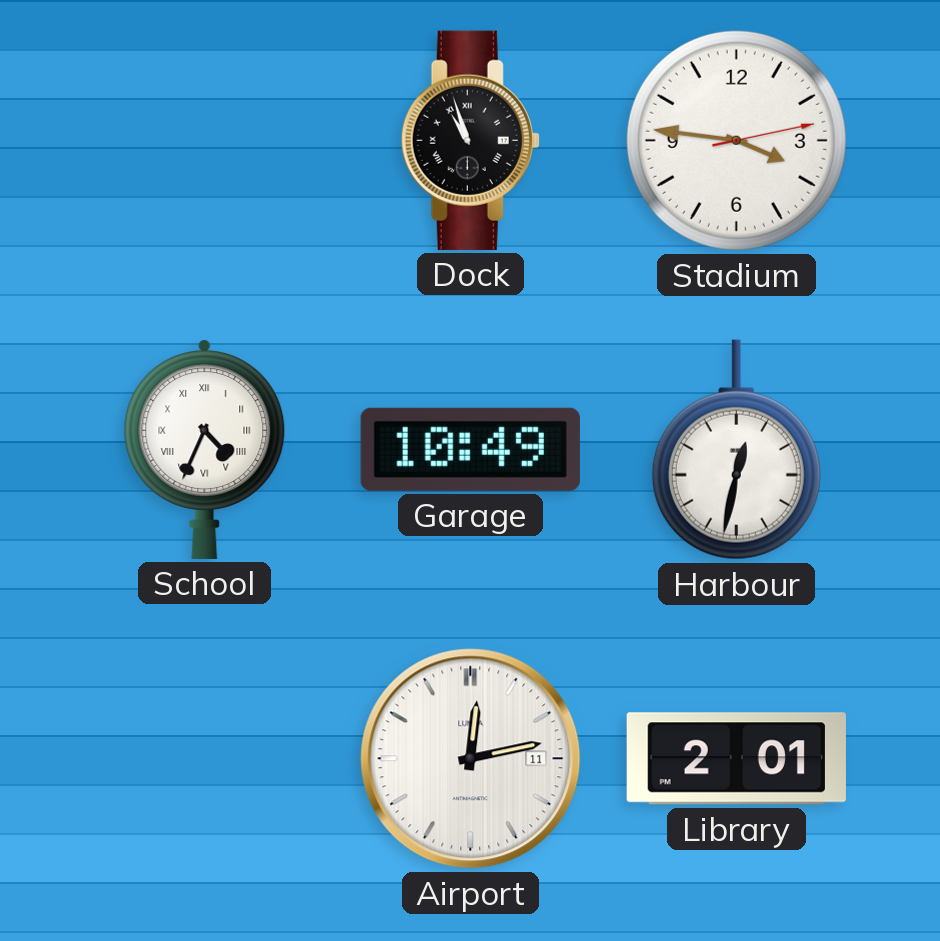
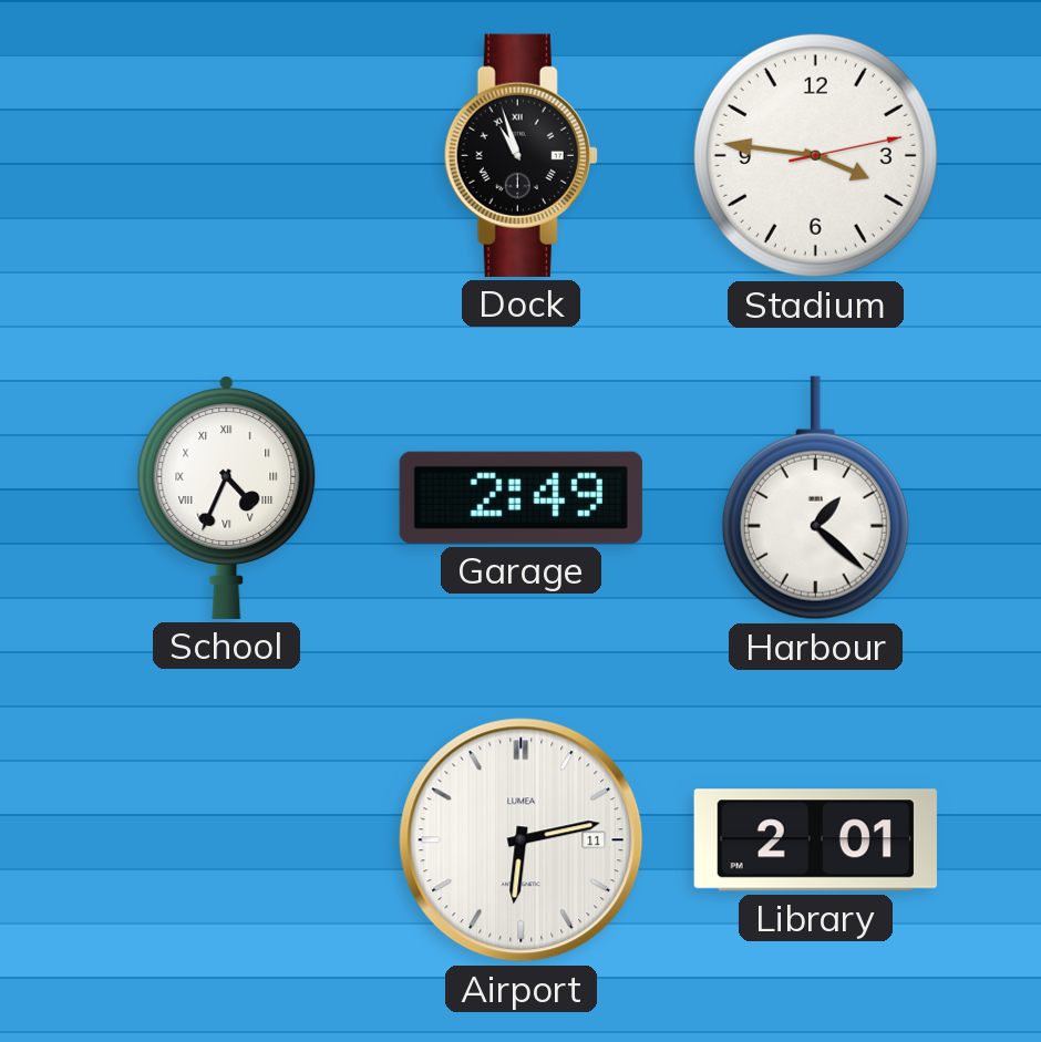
Garage: 10:49 -> 2:49
Harbour: 12:32 -> 1:22
Airport: 12:13 -> 6:13
